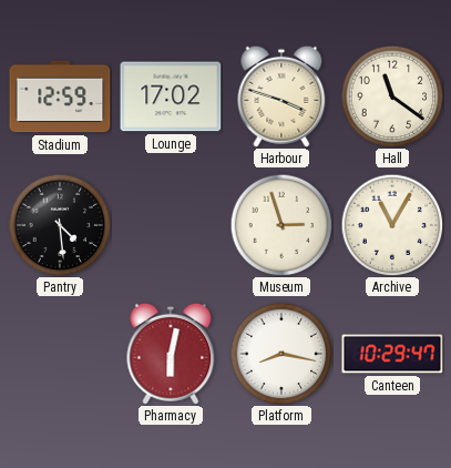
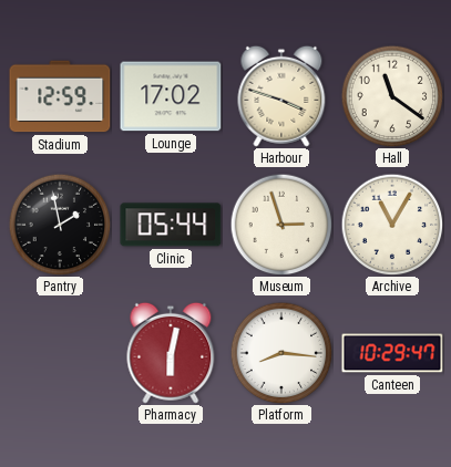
Pantry: 4:29 -> 1:58
Clinic: none -> 05:44
Platform: 8:17 -> 8:16
